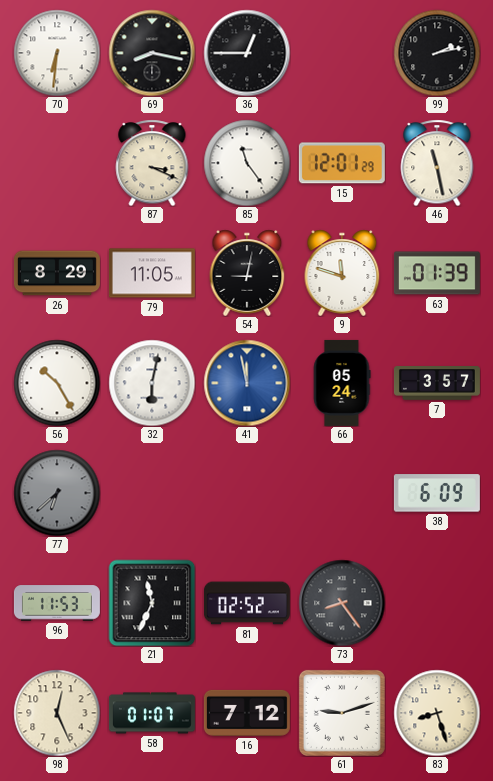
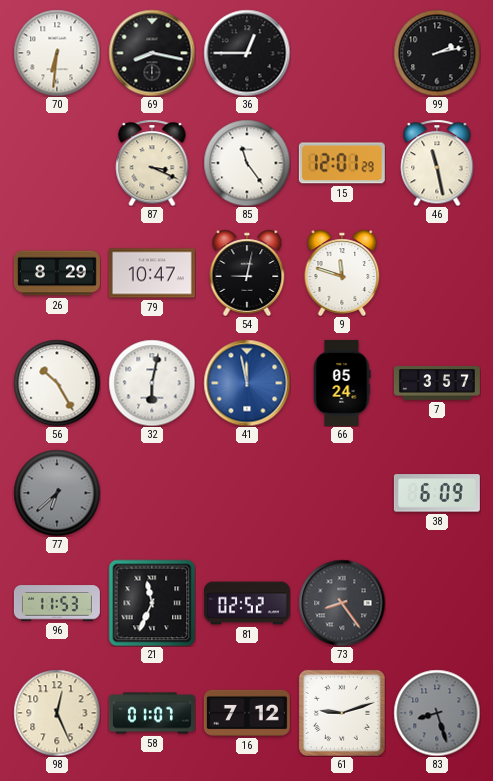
79: 11:05 -> 10:47
63: 01:39 -> none
83 dial: cream -> grey
